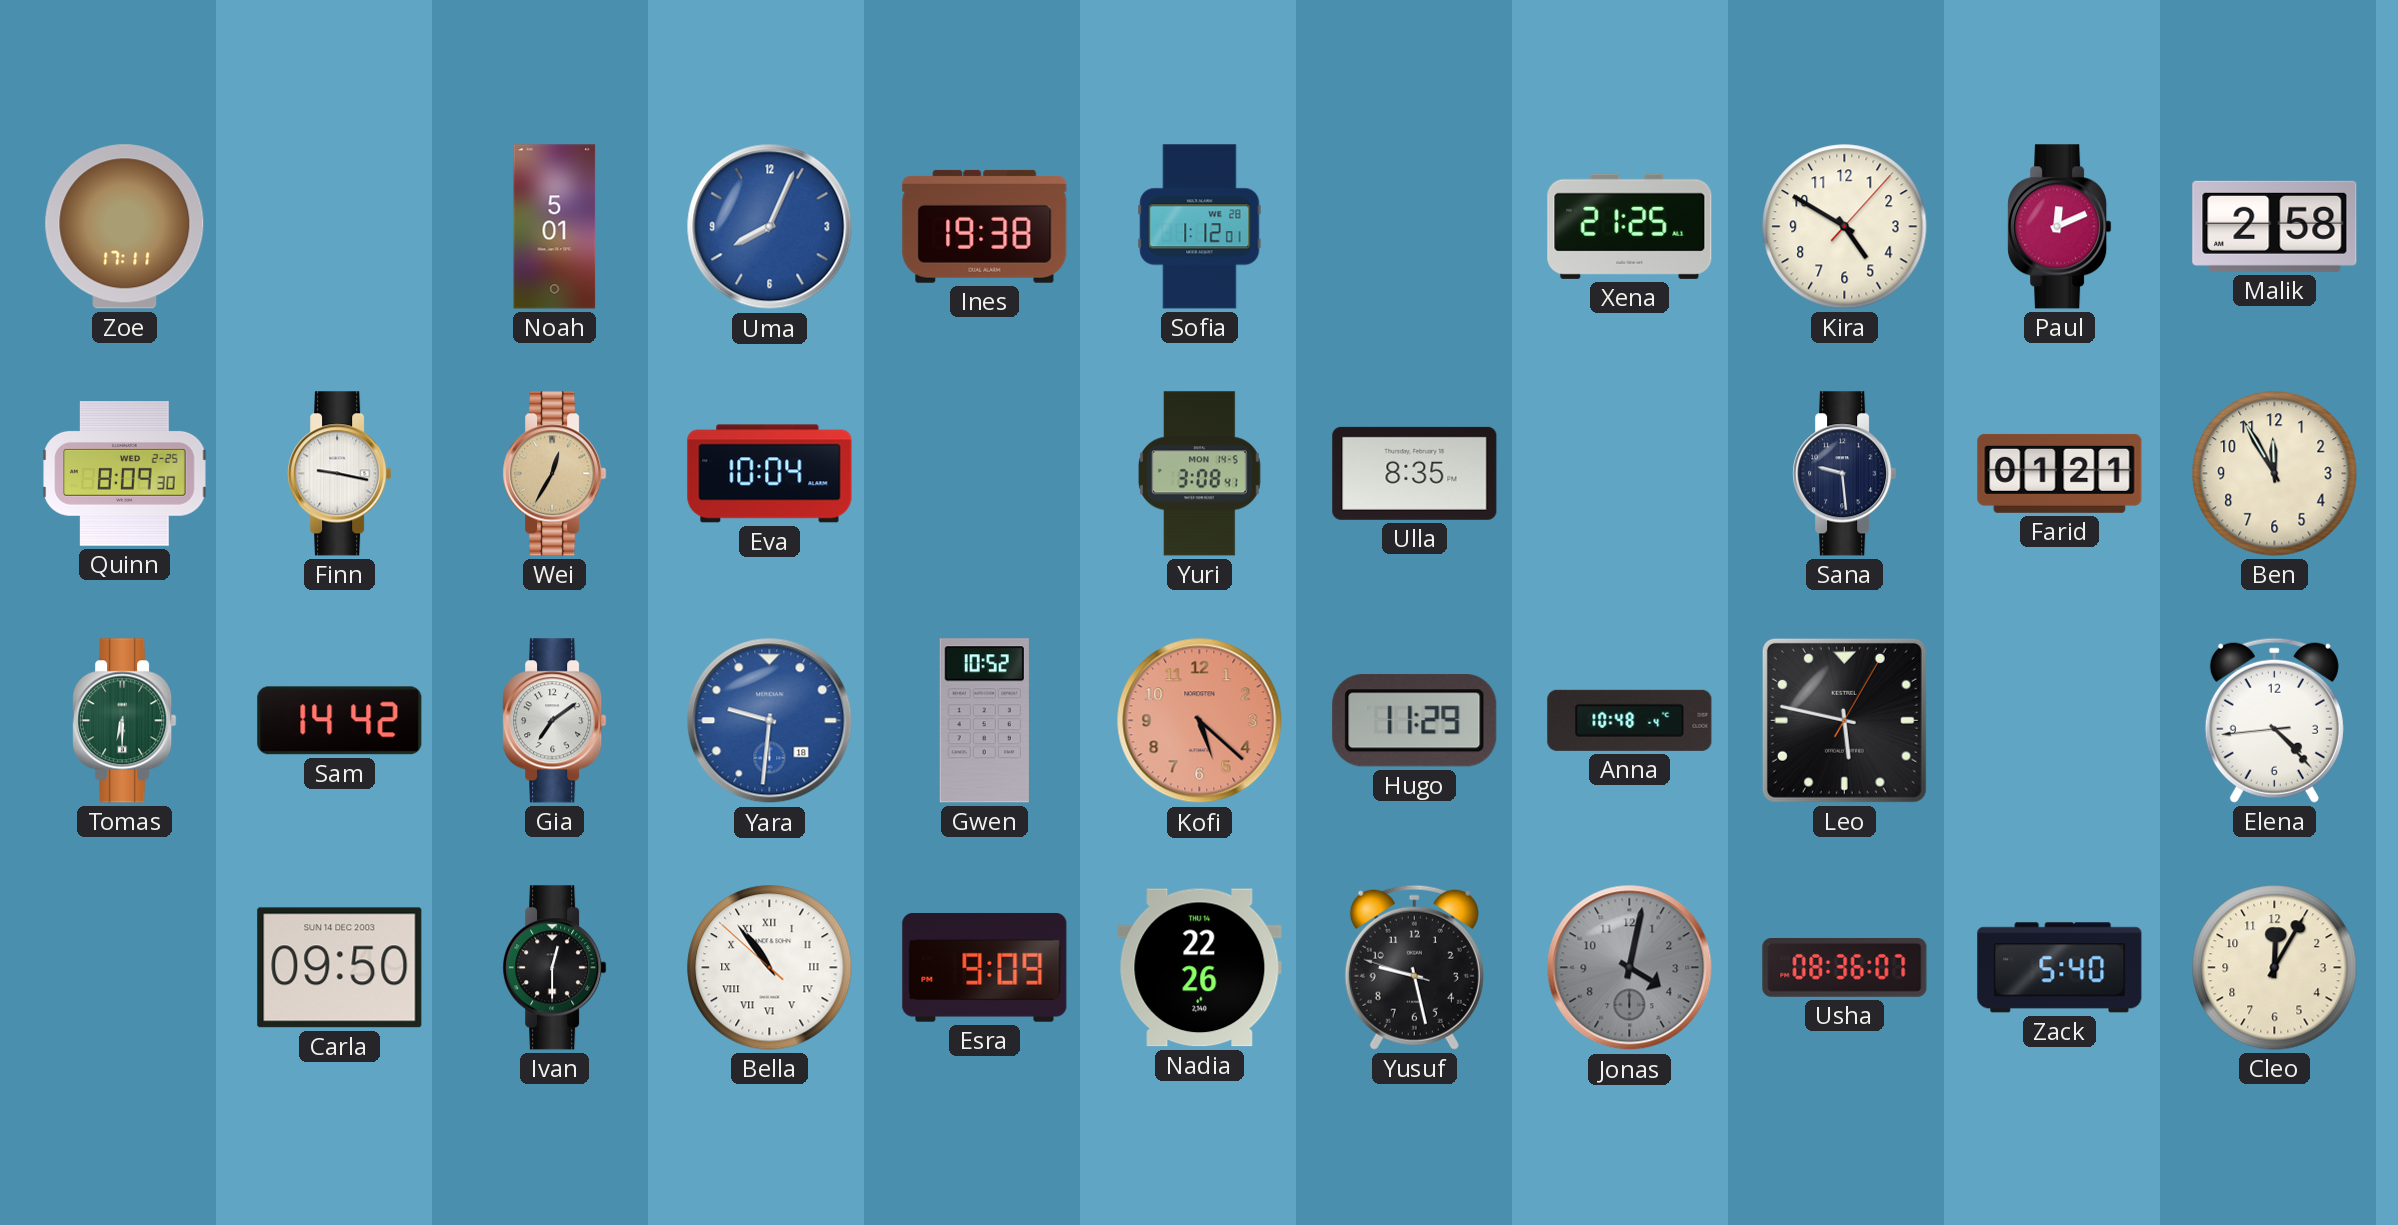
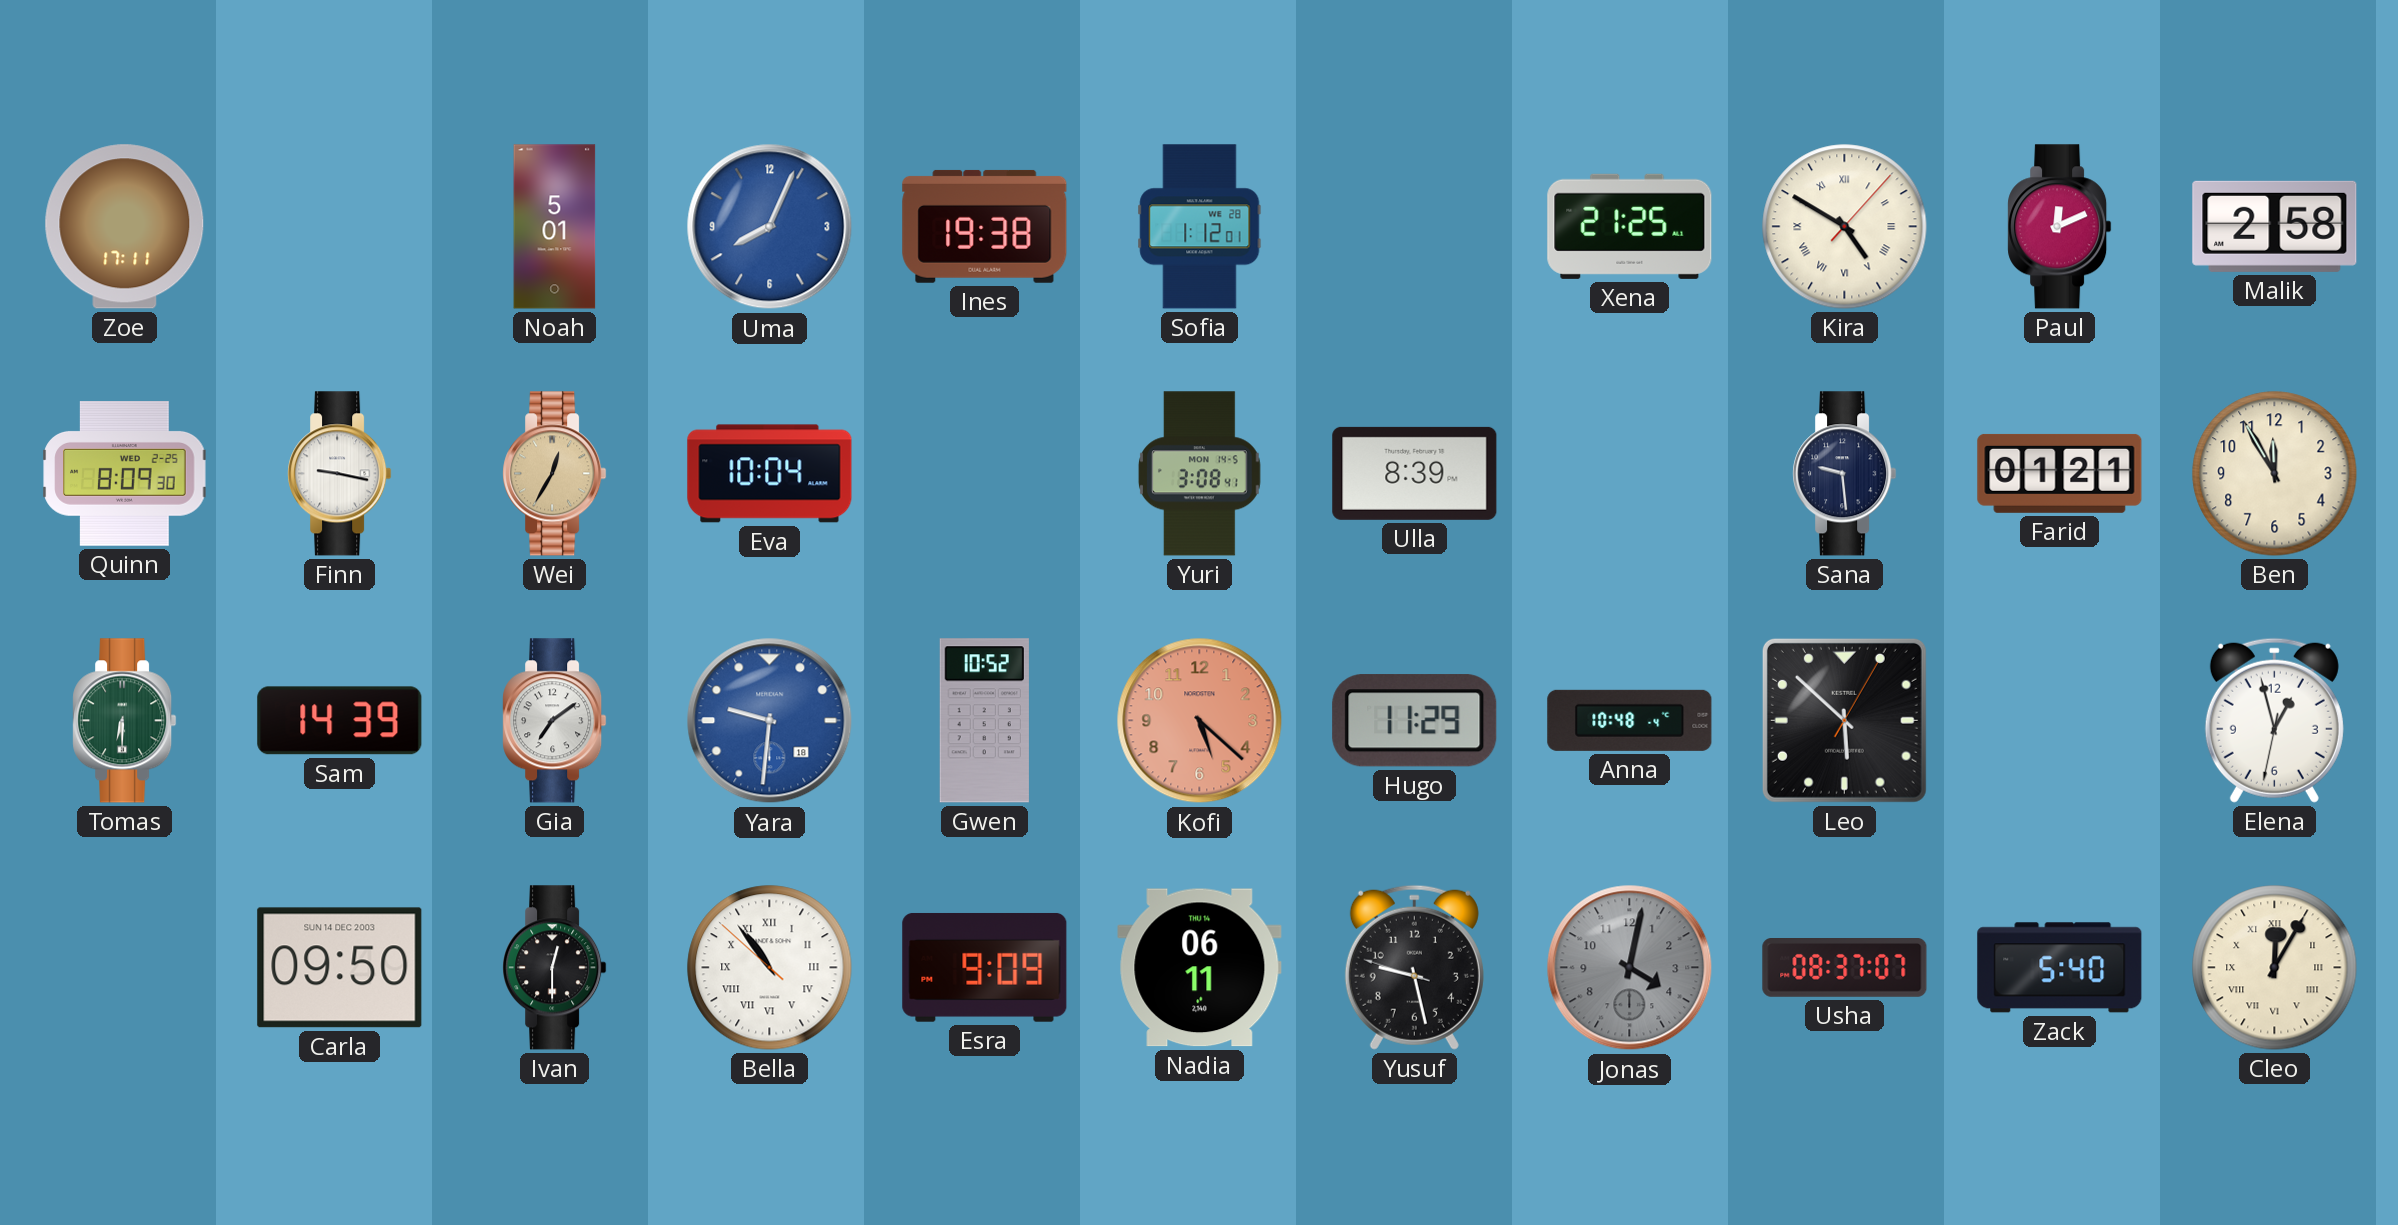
Kira numerals: Arabic -> Roman
Ulla: 8:35 -> 8:39
Sam: 14:42 -> 14:39
Leo: 5:47 -> 5:52
Elena: 4:22 -> 12:57
Nadia: 22:26 -> 06:11
Usha: 08:36 -> 08:37
Cleo numerals: Arabic -> Roman
